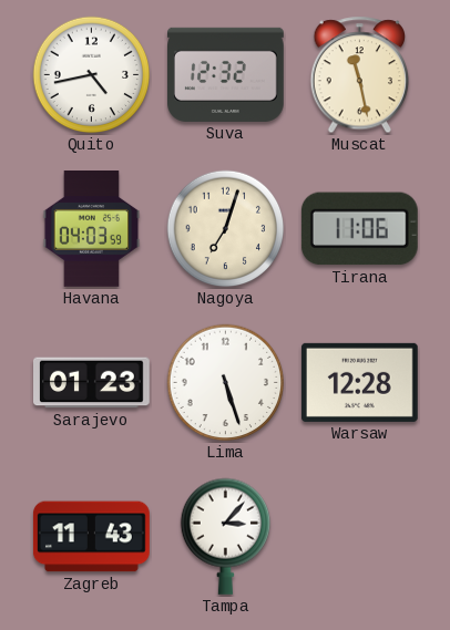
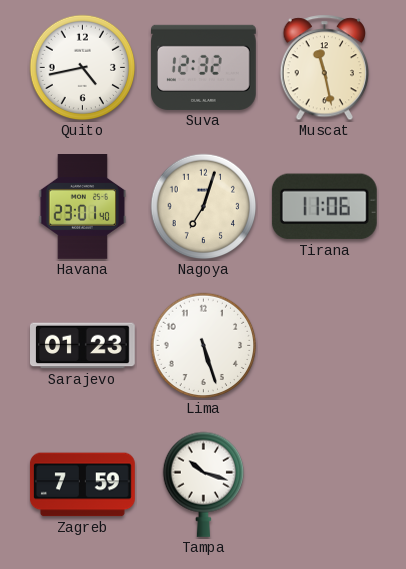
Havana: 04:03 -> 23:01
Warsaw: 12:28 -> none
Zagreb: 11:43 -> 7:59
Tampa: 3:07 -> 10:18
